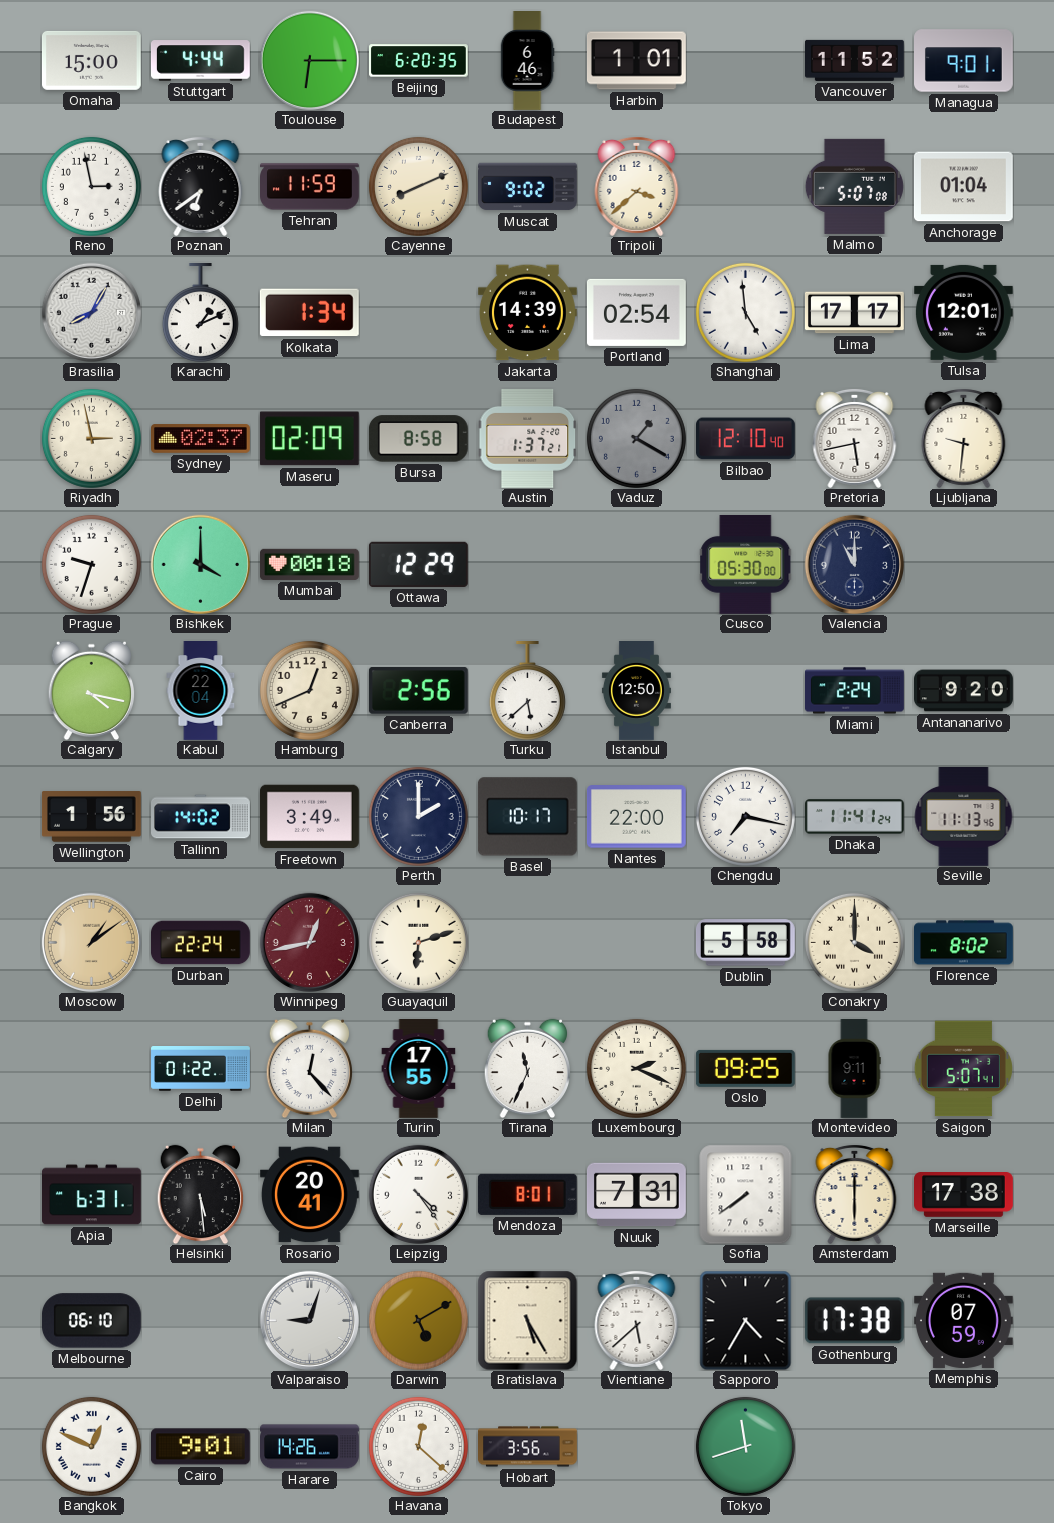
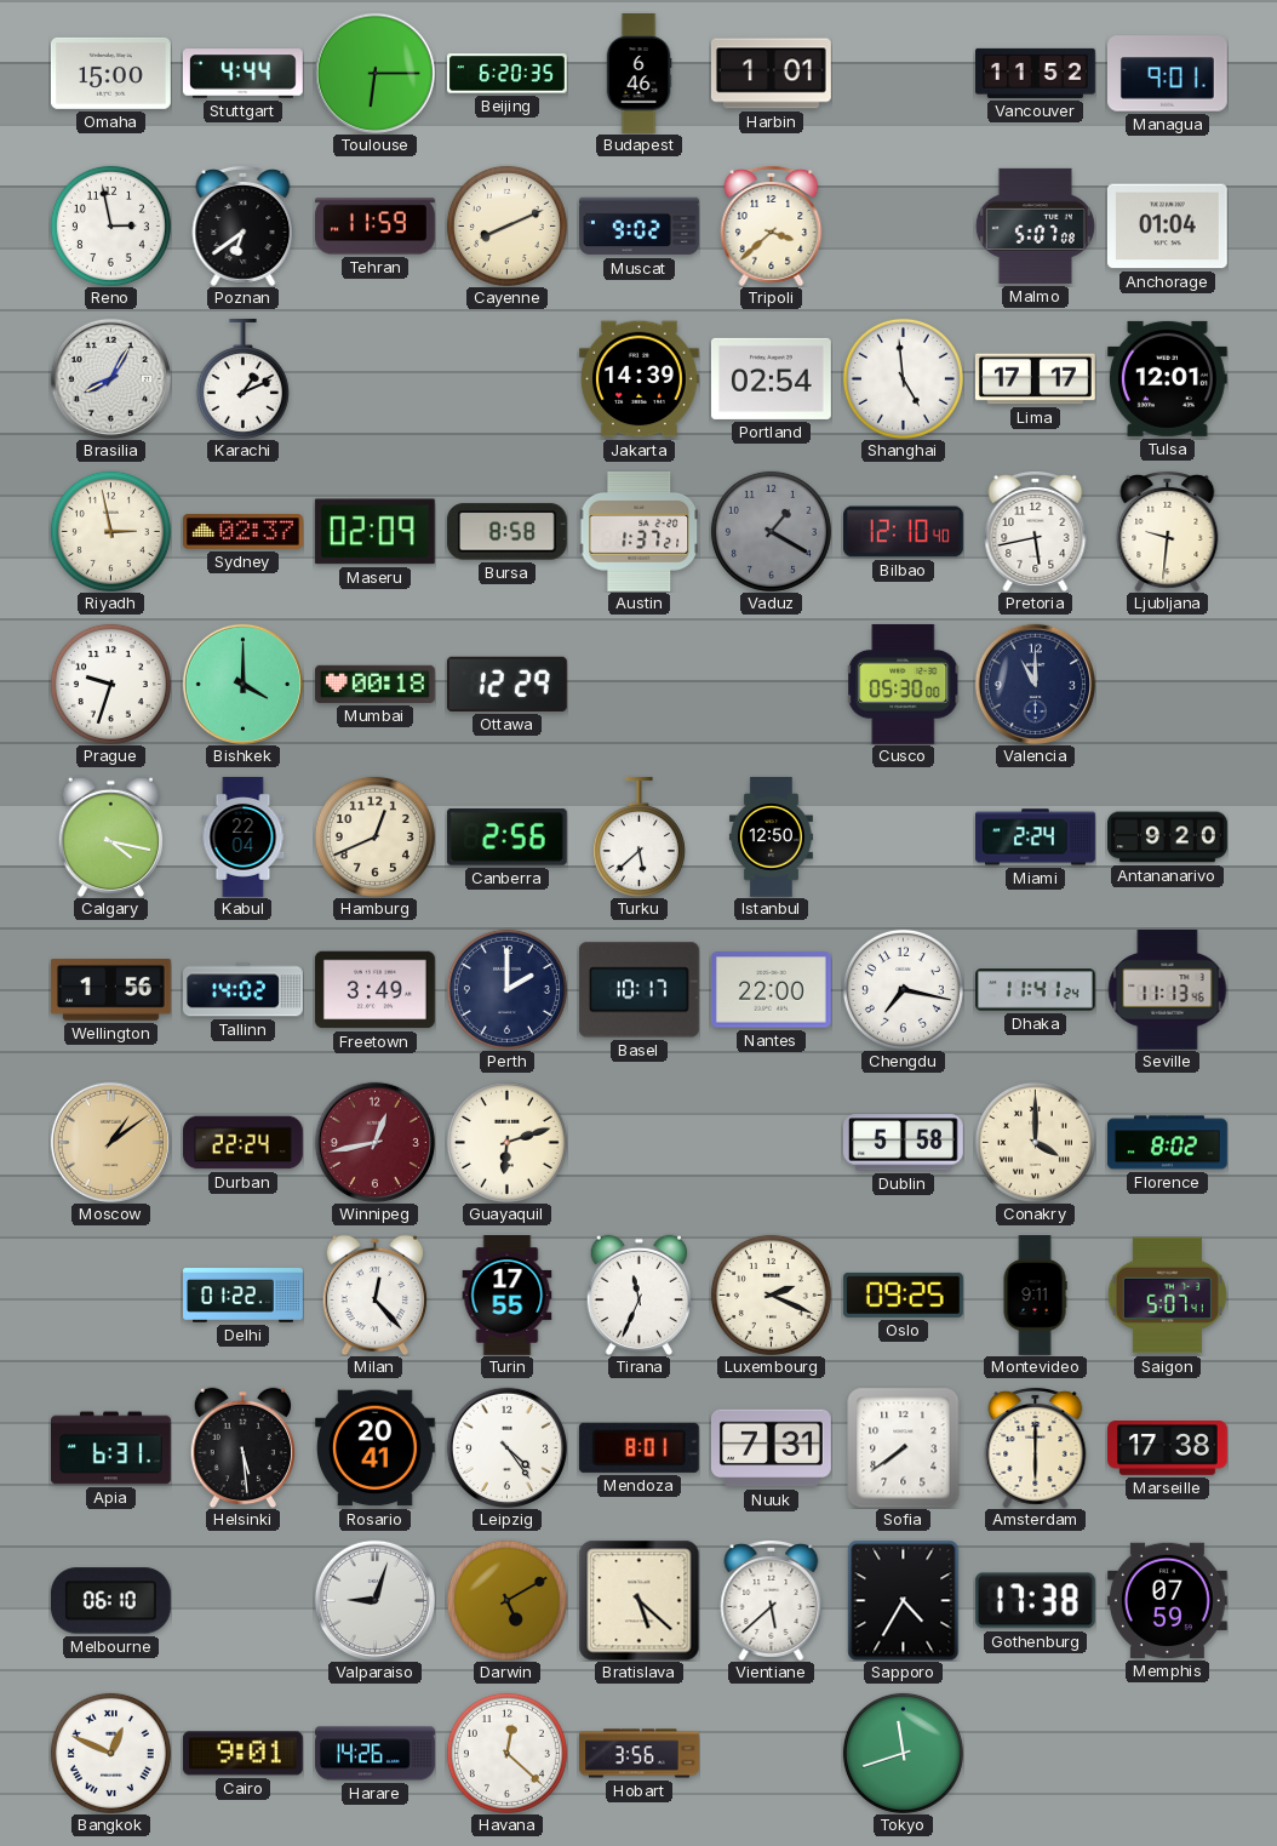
Kolkata: 1:34 -> none
Bratislava: 5:25 -> 5:22
